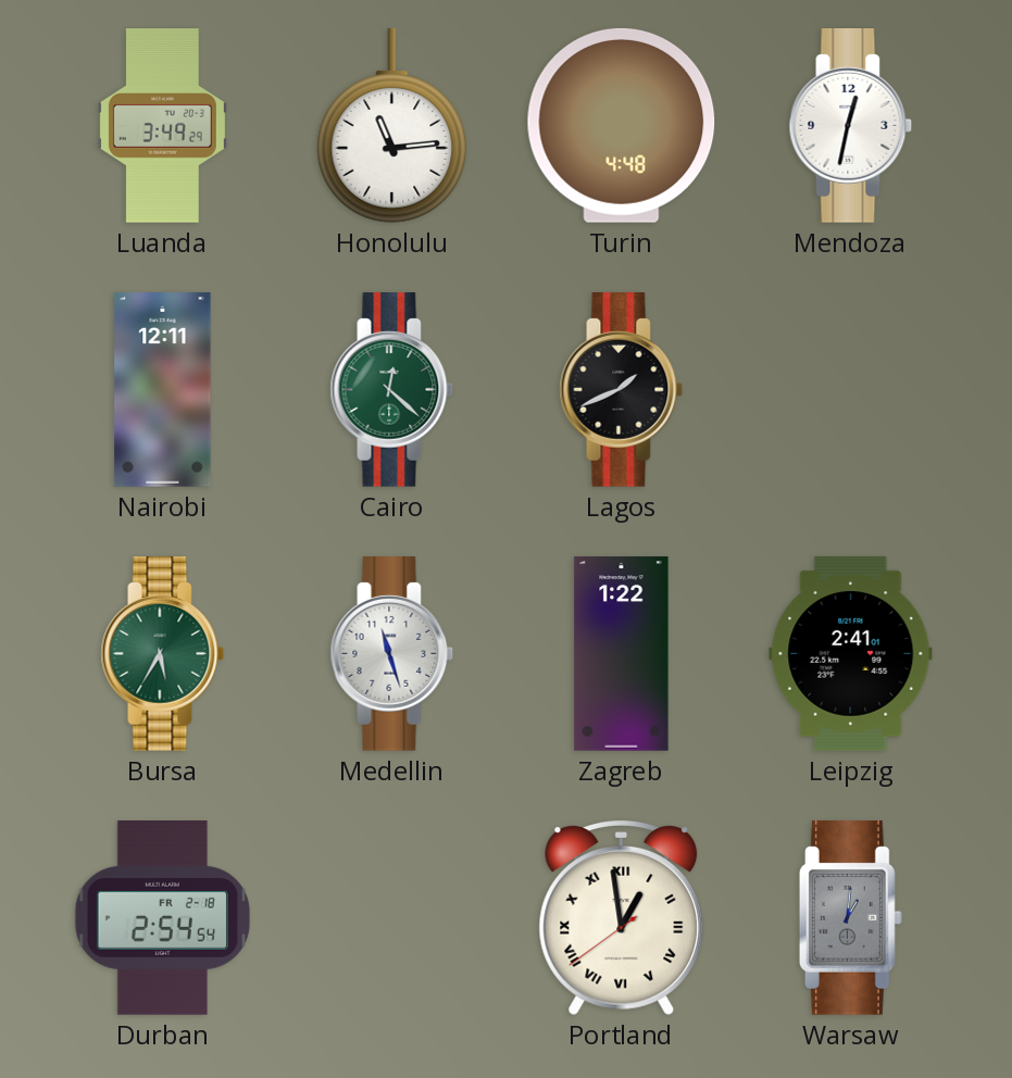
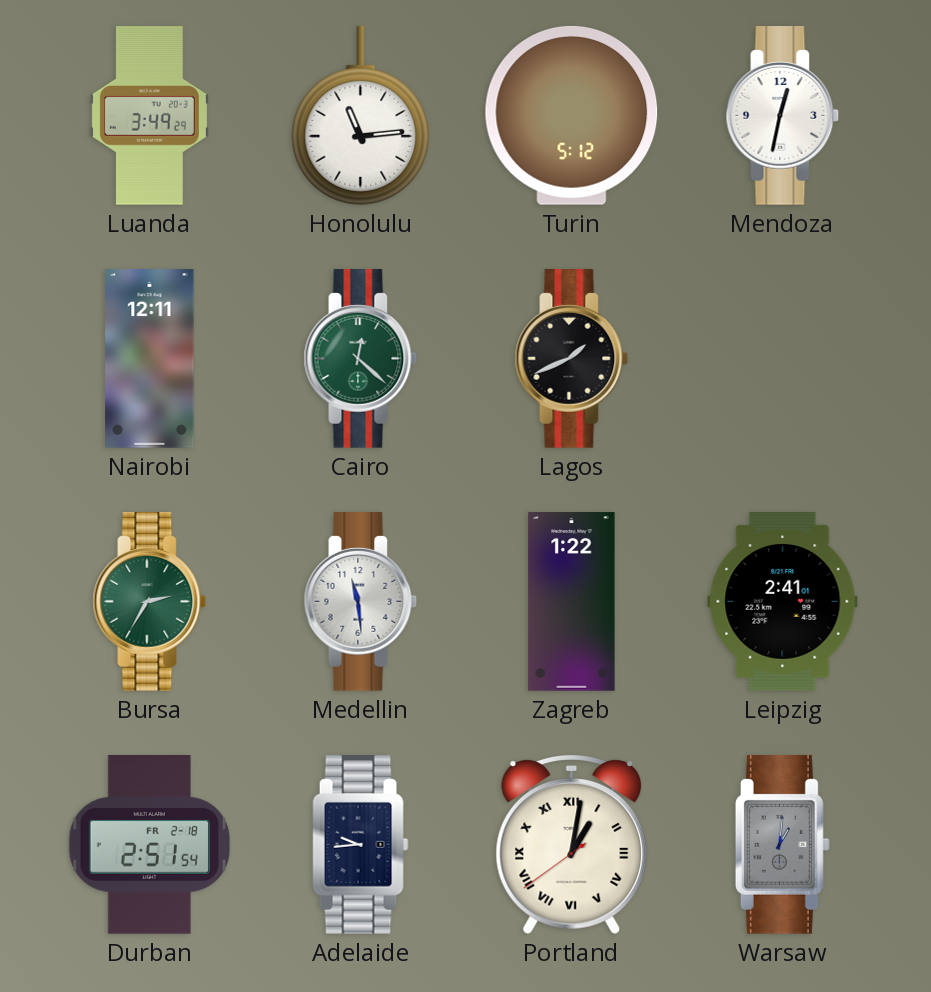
Turin: 4:48 -> 5:12
Bursa: 5:35 -> 2:35
Medellin: 11:27 -> 11:29
Durban: 2:54 -> 2:51
Adelaide: none -> 9:44
Portland: 12:58 -> 1:01
